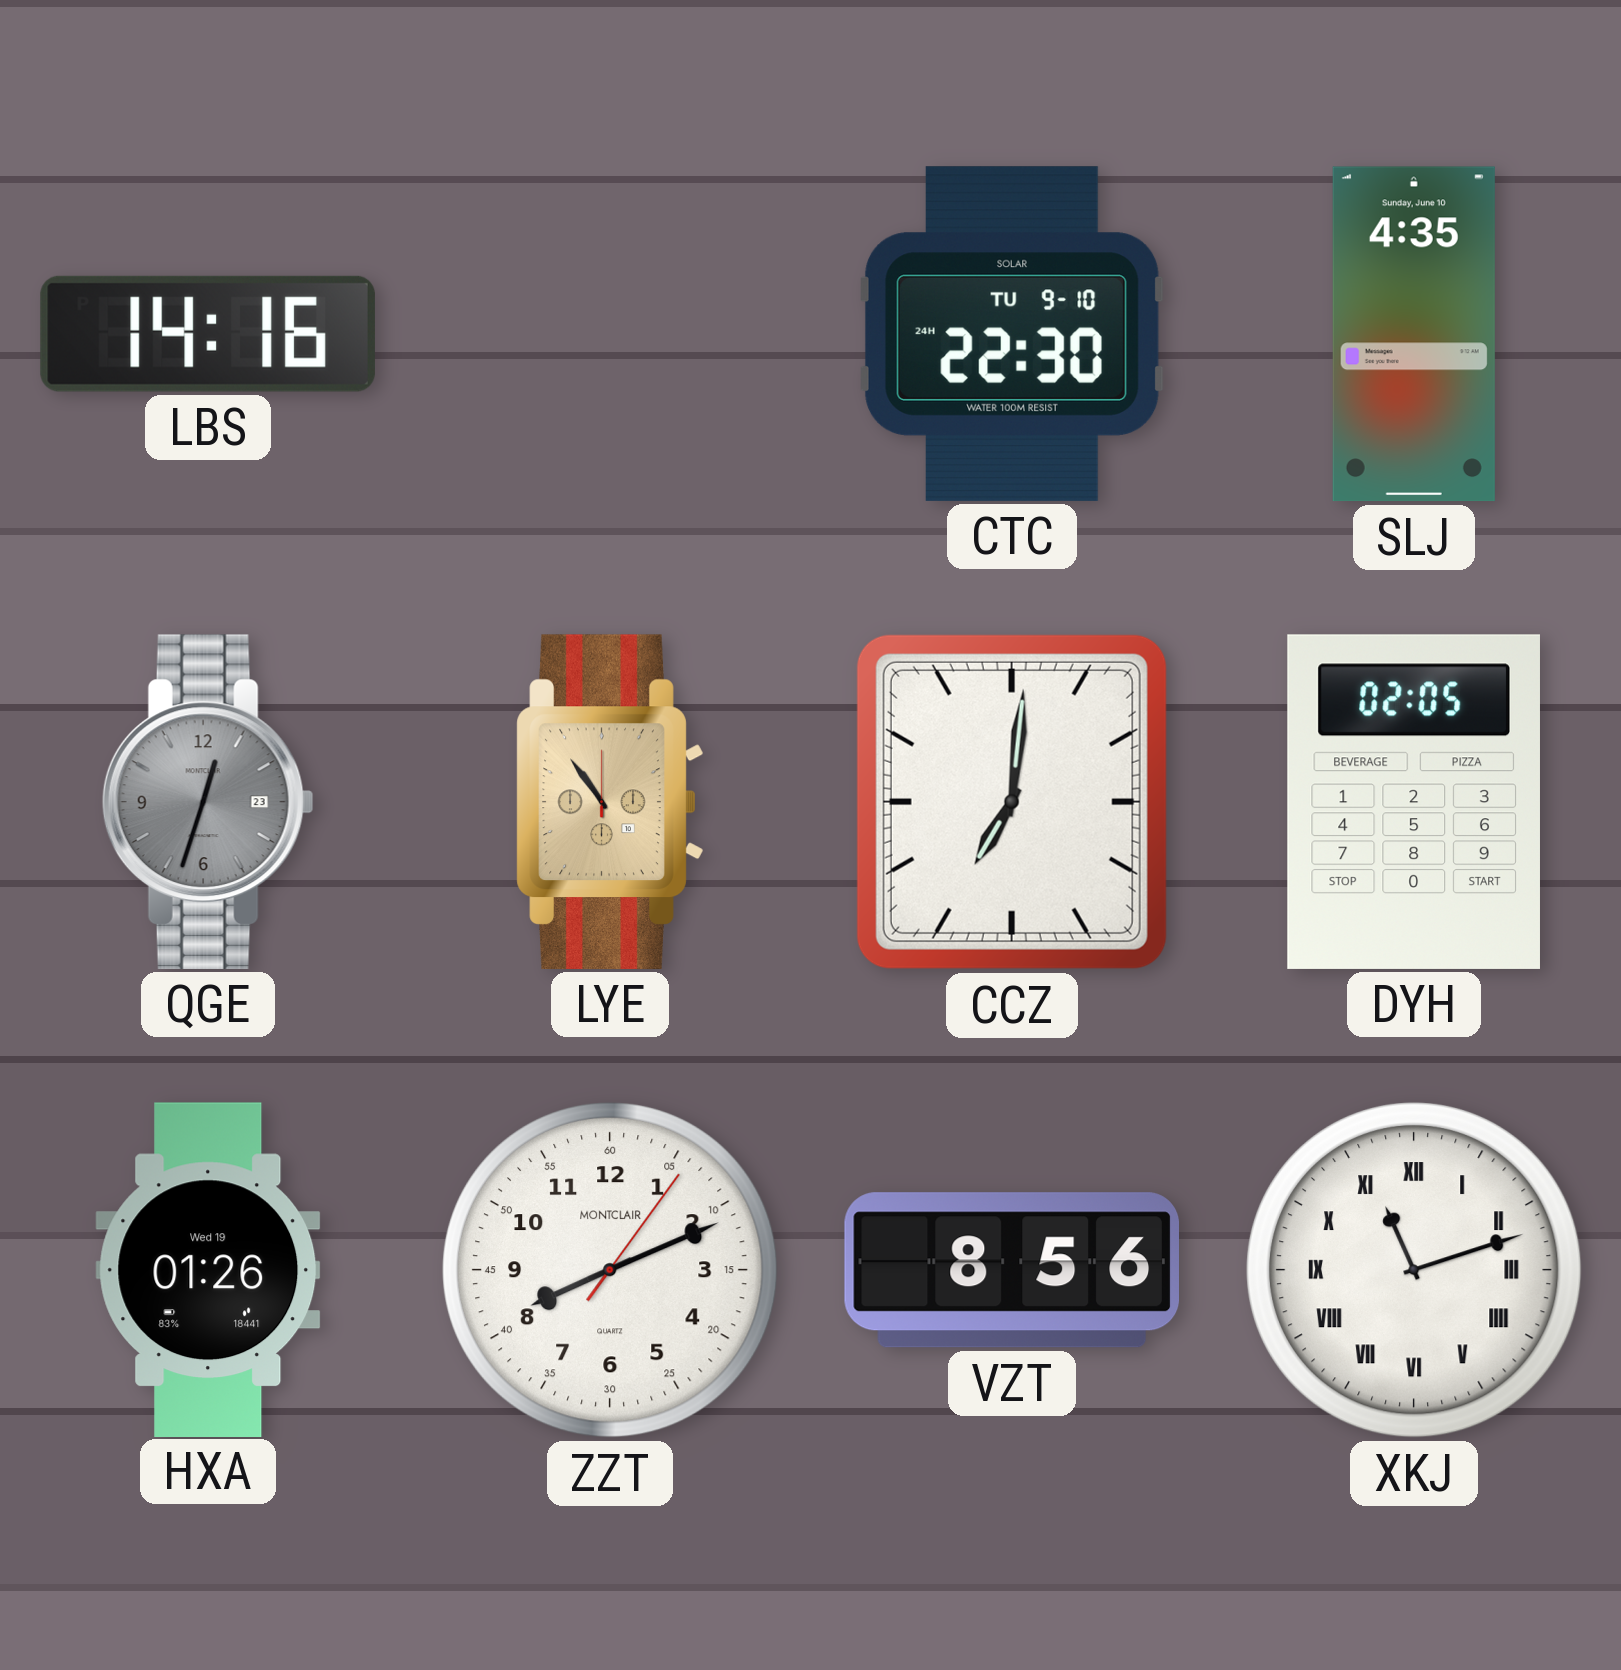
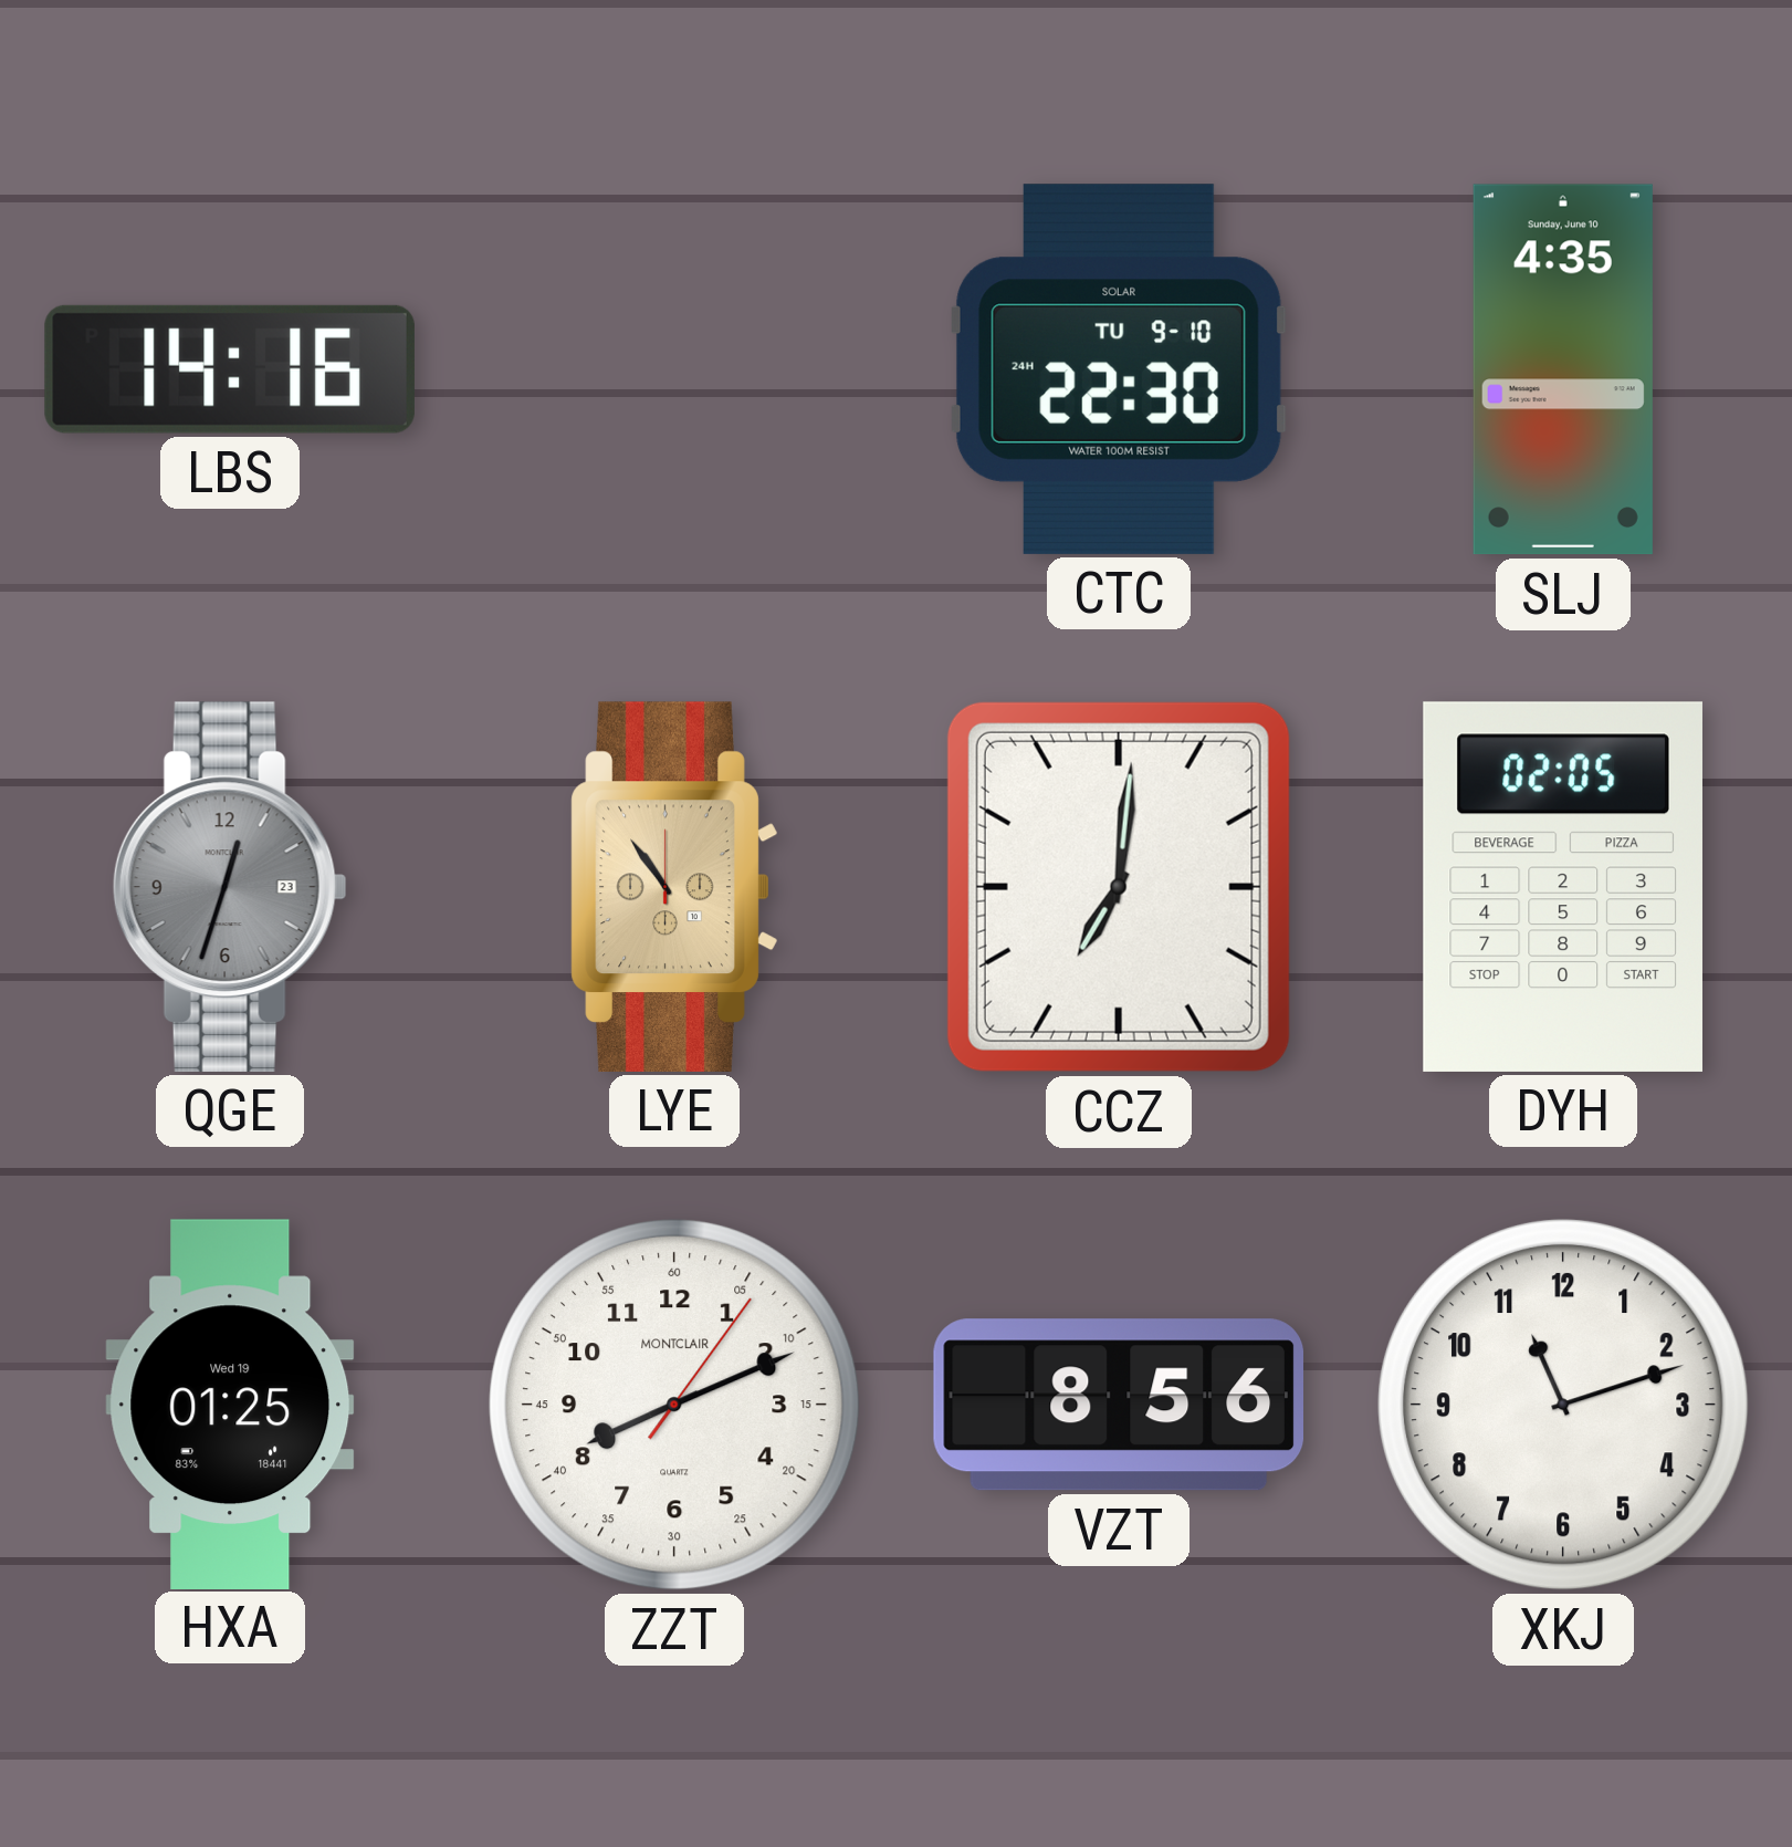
HXA: 01:26 -> 01:25
XKJ numerals: Roman -> Arabic
